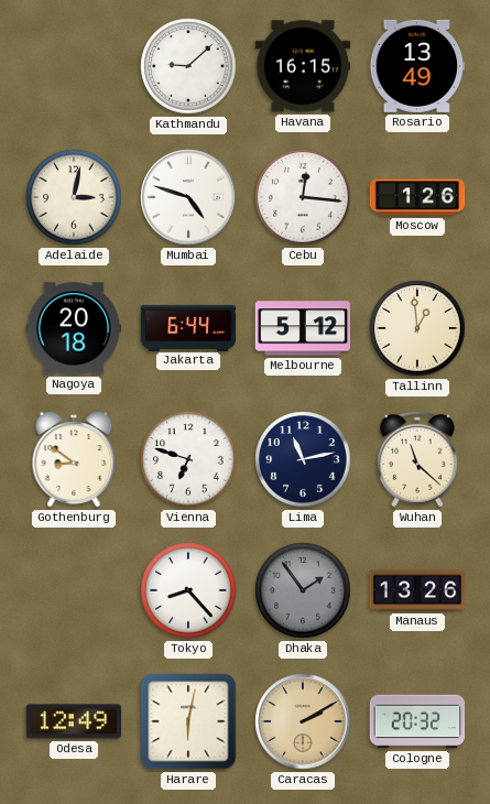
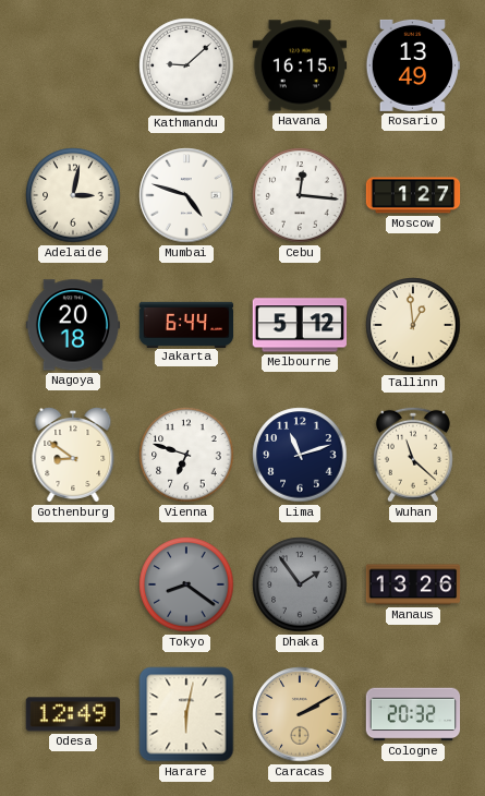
Moscow: 1:26 -> 1:27
Lima: 11:13 -> 11:12
Tokyo: 8:23 -> 8:21
Tokyo dial: white -> grey
